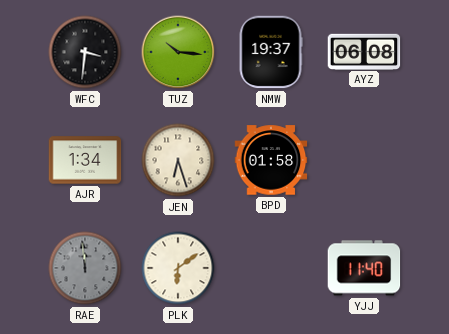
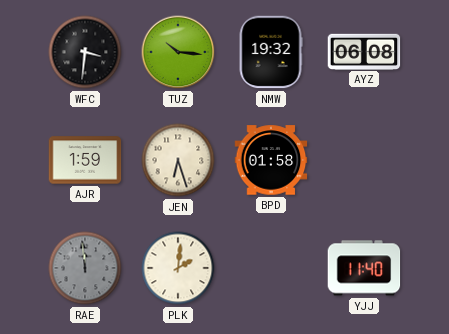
NMW: 19:37 -> 19:32
AJR: 1:34 -> 1:59
PLK: 6:09 -> 2:01
